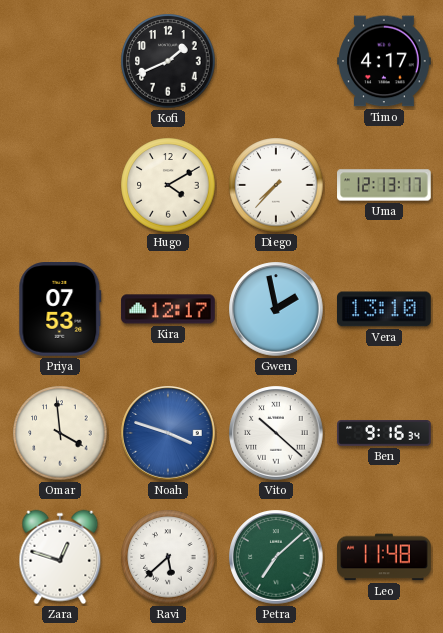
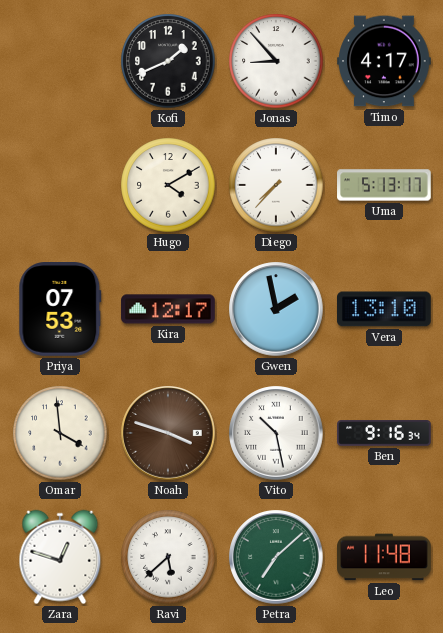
Jonas: none -> 8:53
Uma: 12:13 -> 5:13
Noah dial: blue -> brown
Vito: 10:22 -> 10:28
